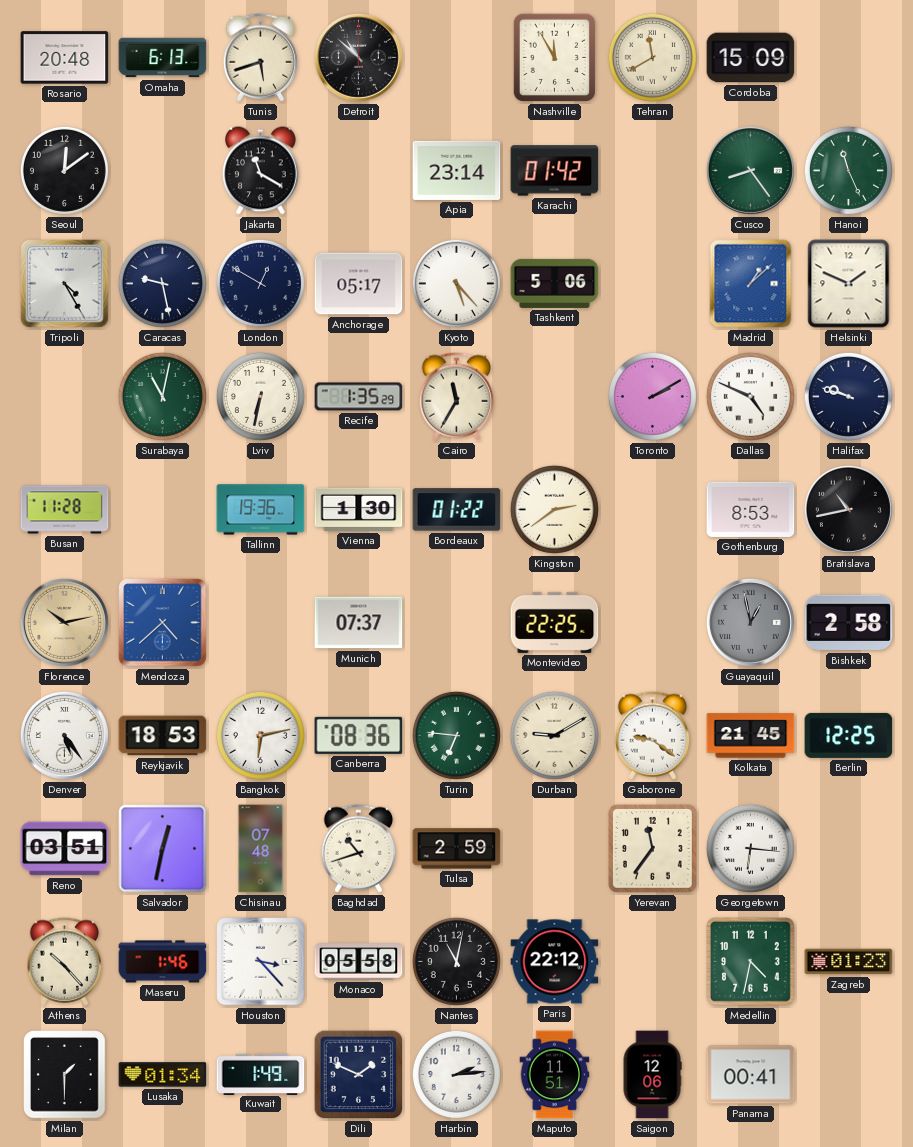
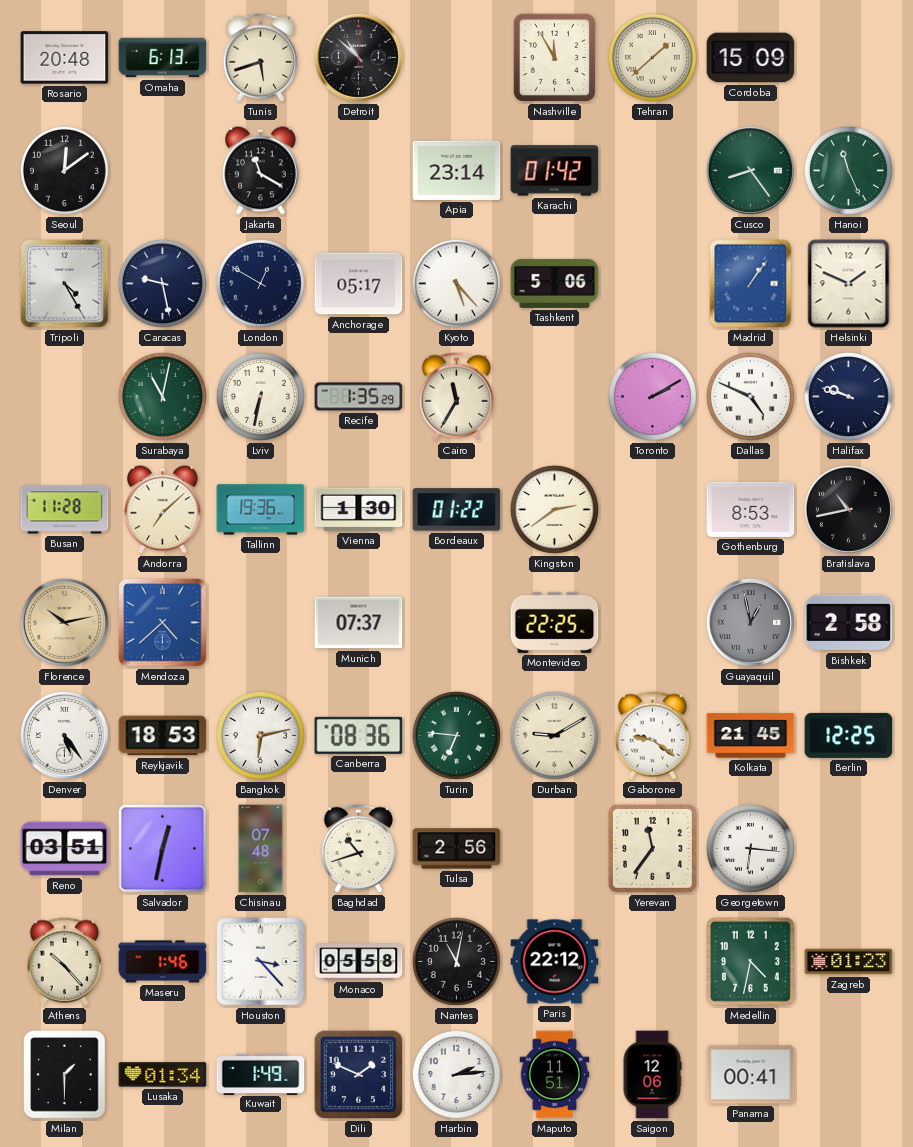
Tehran: 11:40 -> 1:38
Madrid: 1:08 -> 1:06
Andorra: none -> 7:08
Tulsa: 2:59 -> 2:56
